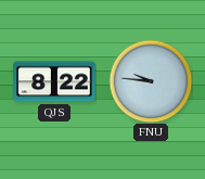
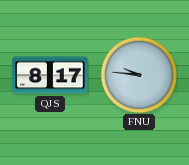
QJS: 8:22 -> 8:17
